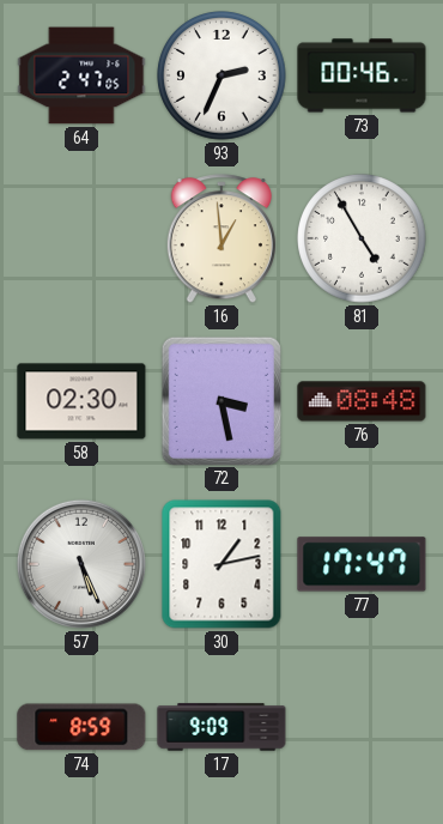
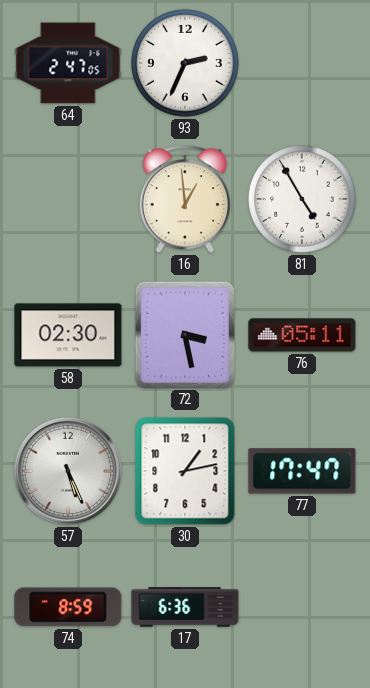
73: 00:46 -> none
76: 08:48 -> 05:11
17: 9:09 -> 6:36
